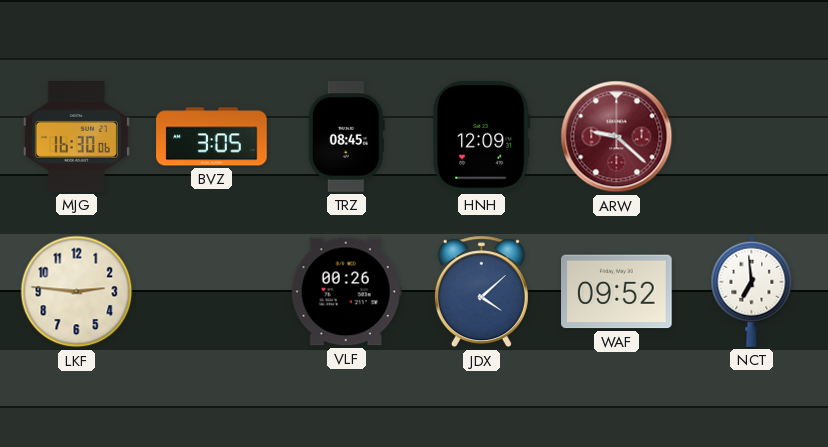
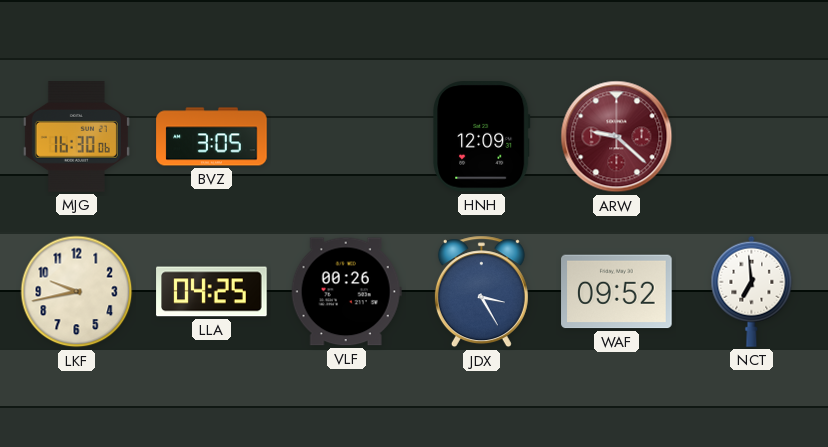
TRZ: 08:45 -> none
LKF: 2:46 -> 9:43
LLA: none -> 04:25
JDX: 4:08 -> 3:25
